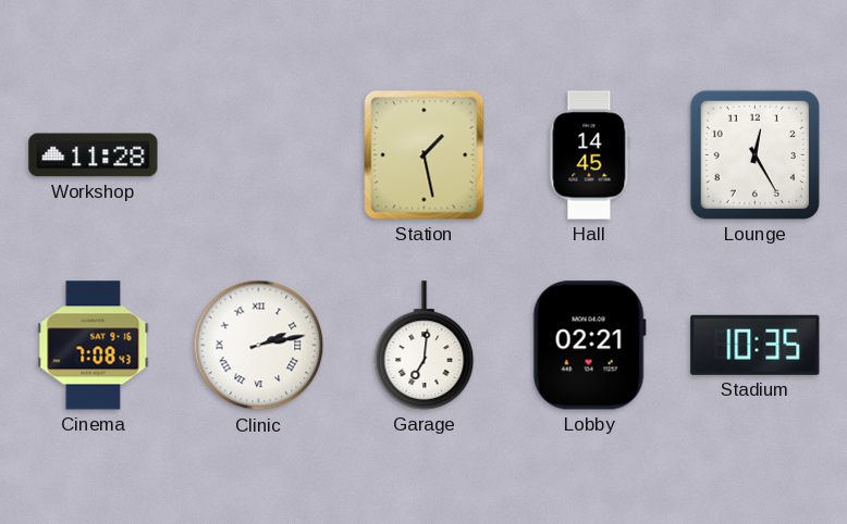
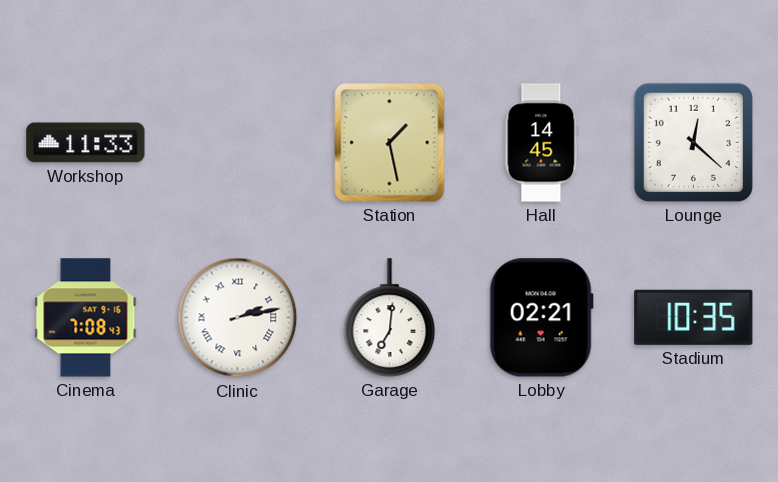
Workshop: 11:28 -> 11:33
Lounge: 12:25 -> 12:22
